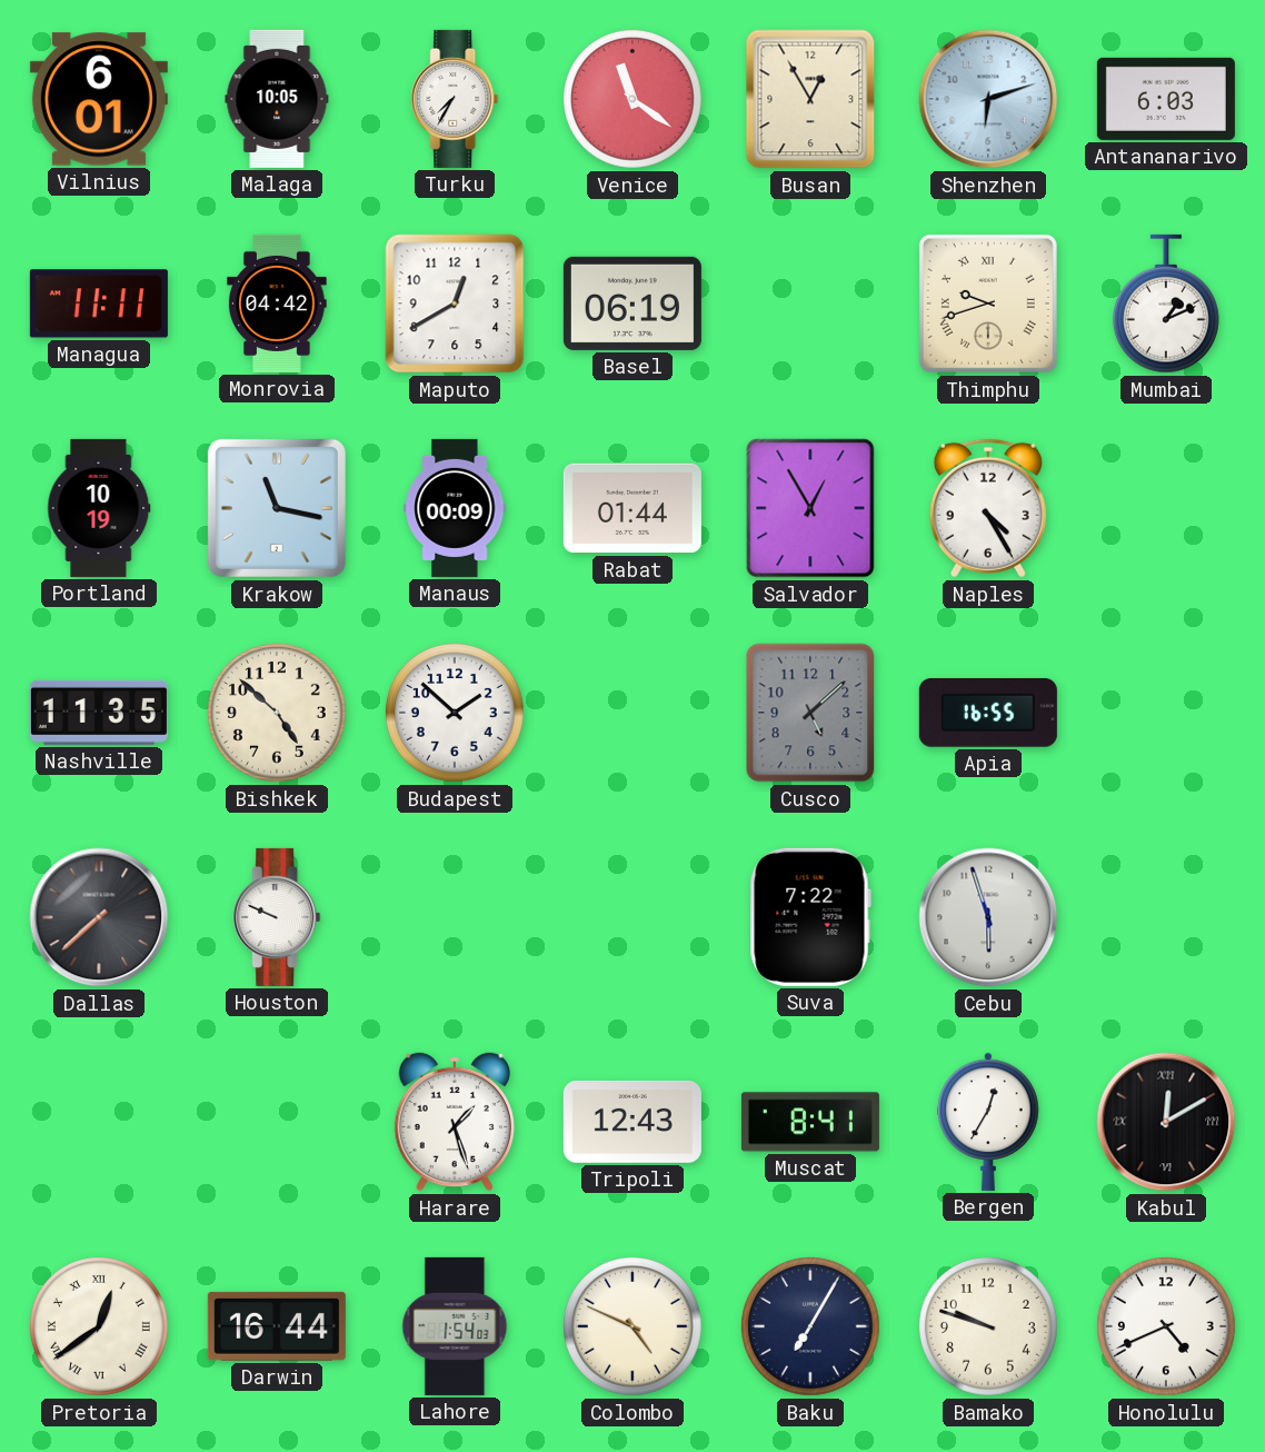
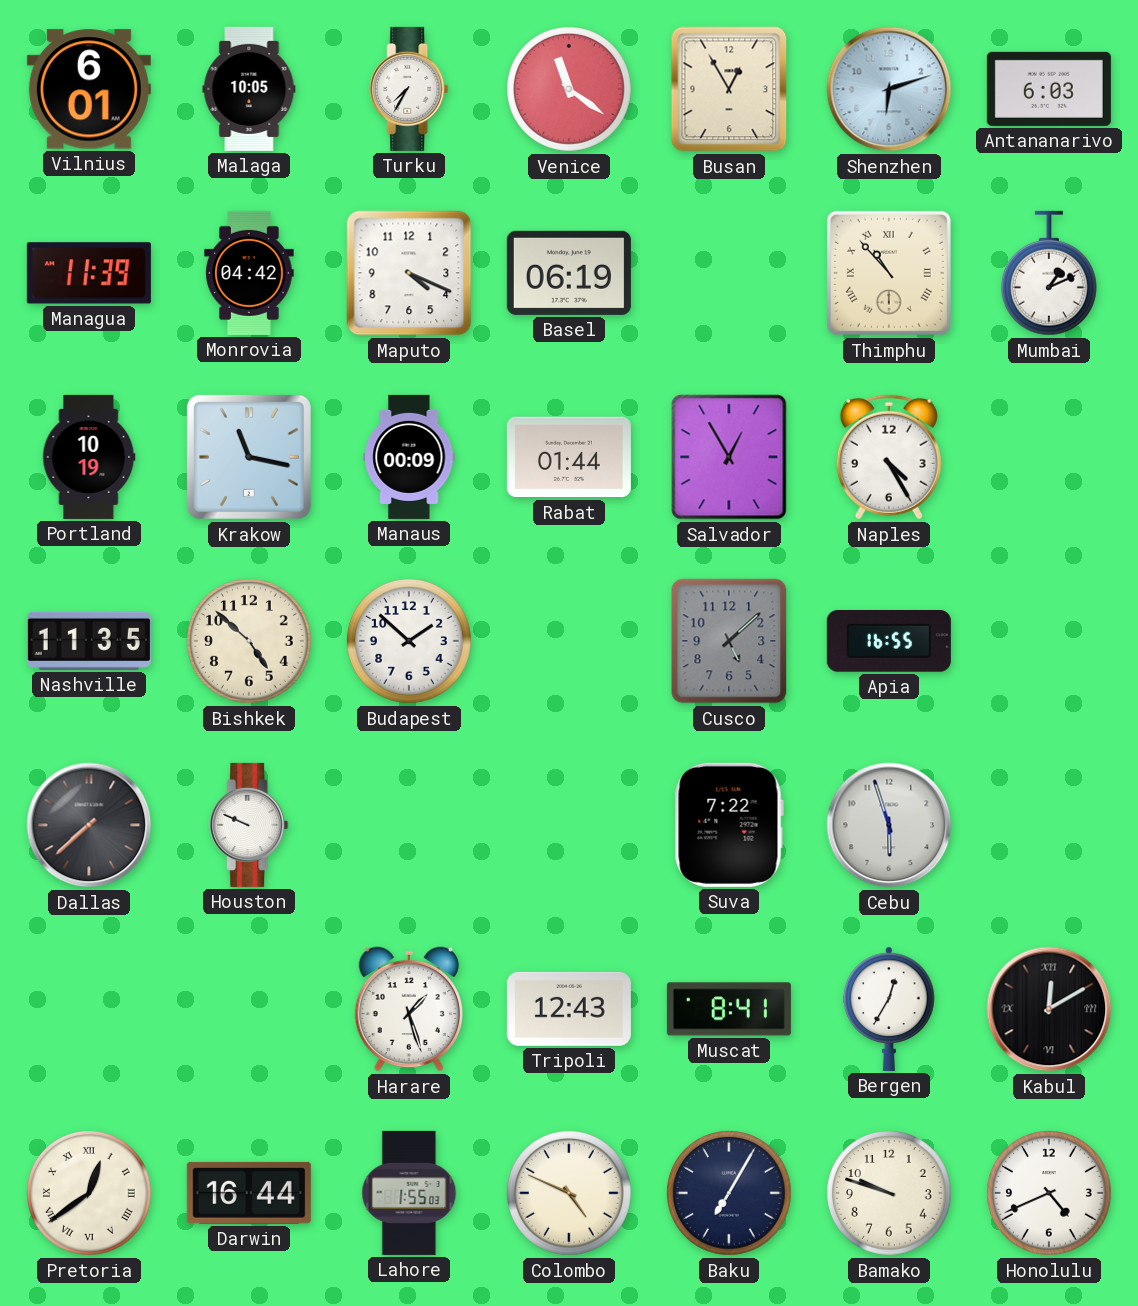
Managua: 11:11 -> 11:39
Maputo: 12:40 -> 4:19
Thimphu: 9:42 -> 10:53
Lahore: 1:54 -> 1:55
